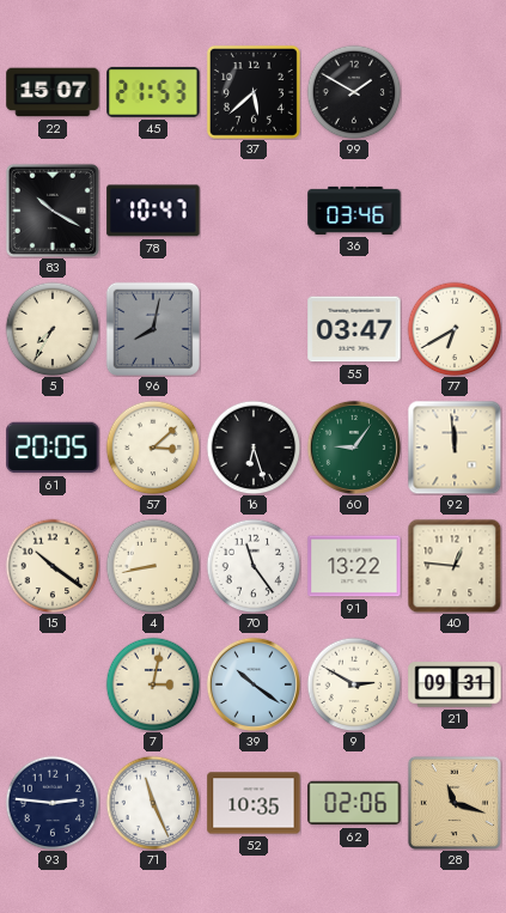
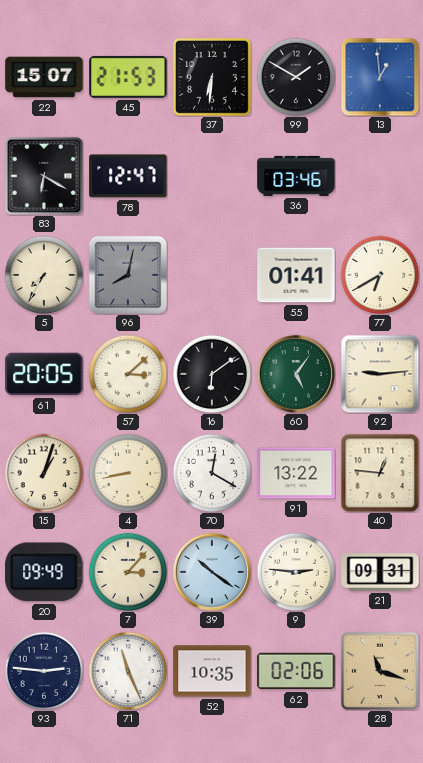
37: 5:38 -> 6:31
13: none -> 12:59
83: 10:20 -> 6:20
78: 10:47 -> 12:47
55: 03:47 -> 01:41
16: 6:27 -> 6:09
60: 9:06 -> 5:06
92: 11:59 -> 9:14
15: 10:21 -> 1:03
70: 11:24 -> 12:20
20: none -> 09:49
7: 3:02 -> 3:07
9: 2:50 -> 2:46
